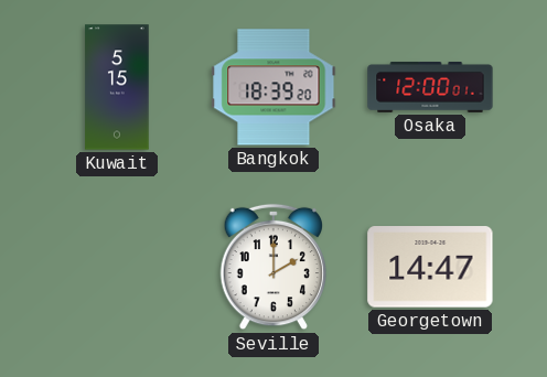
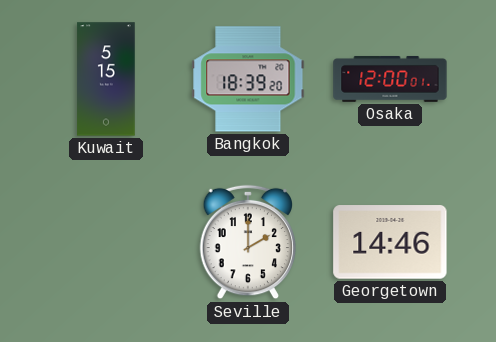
Georgetown: 14:47 -> 14:46
